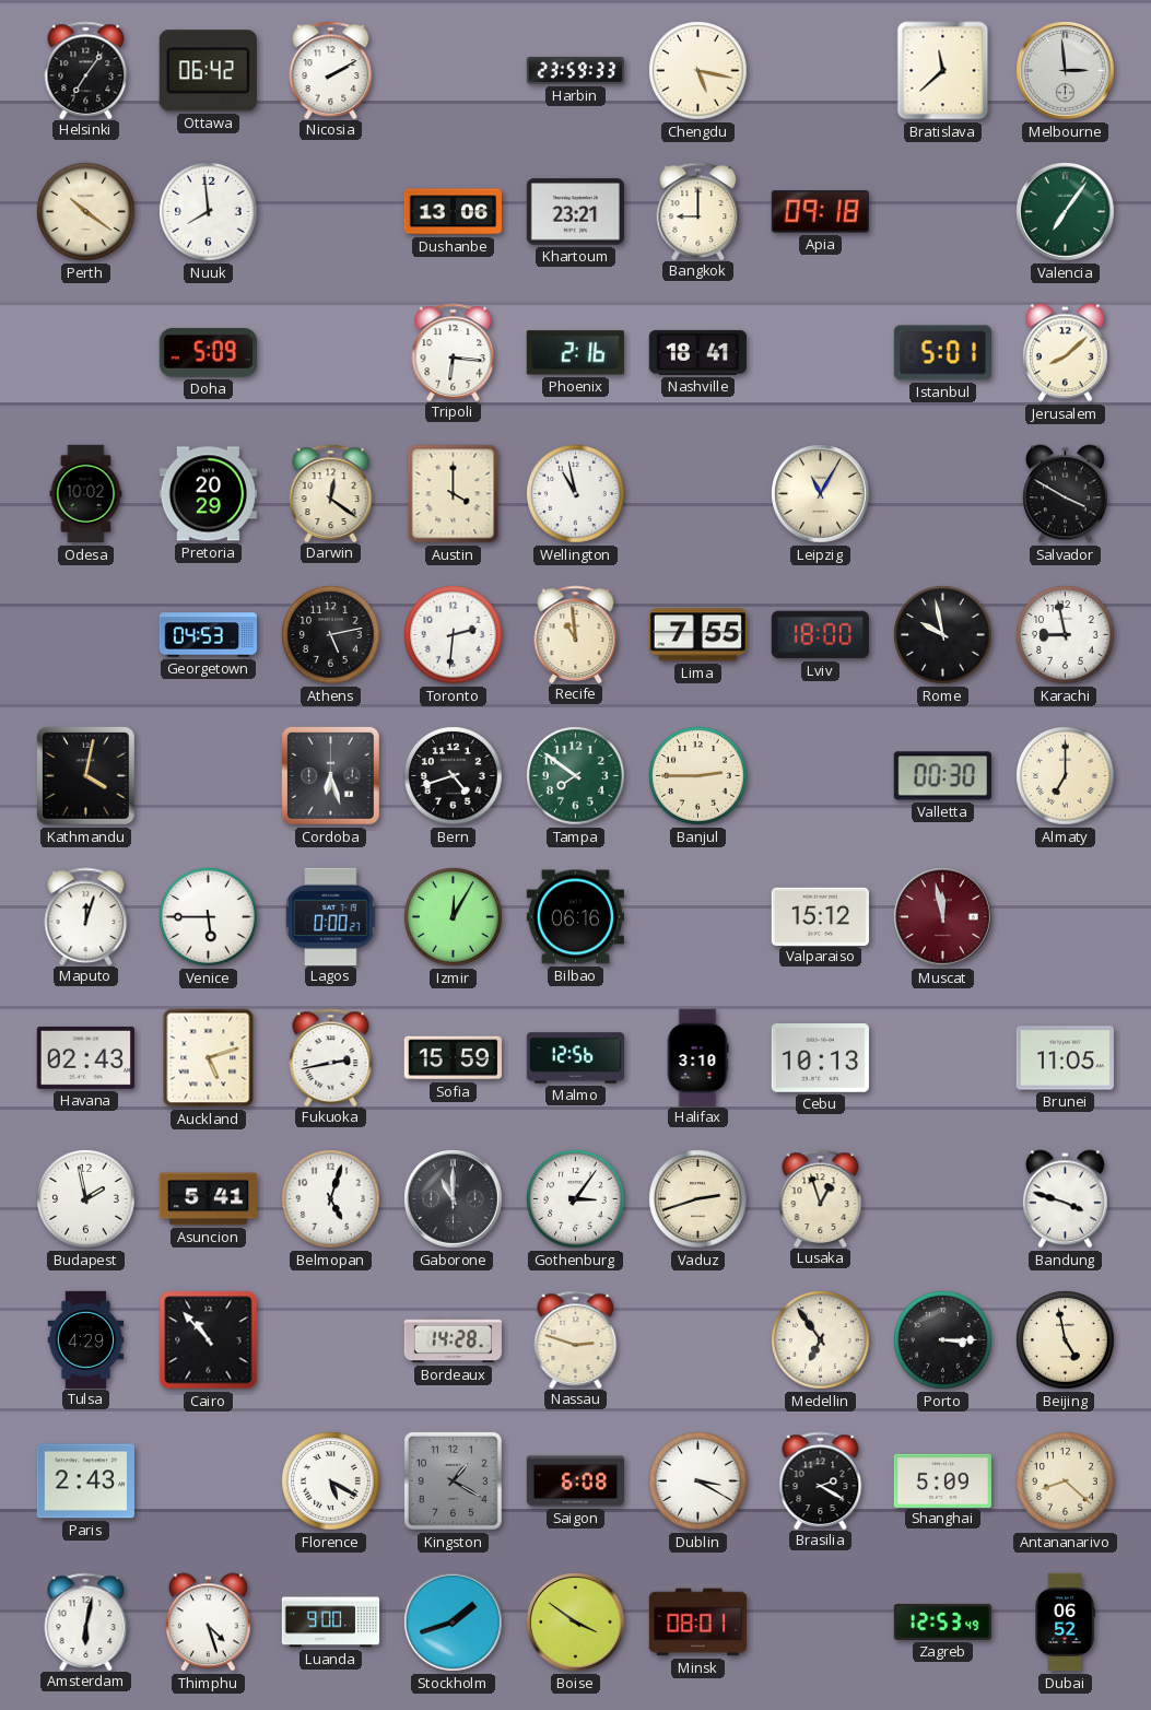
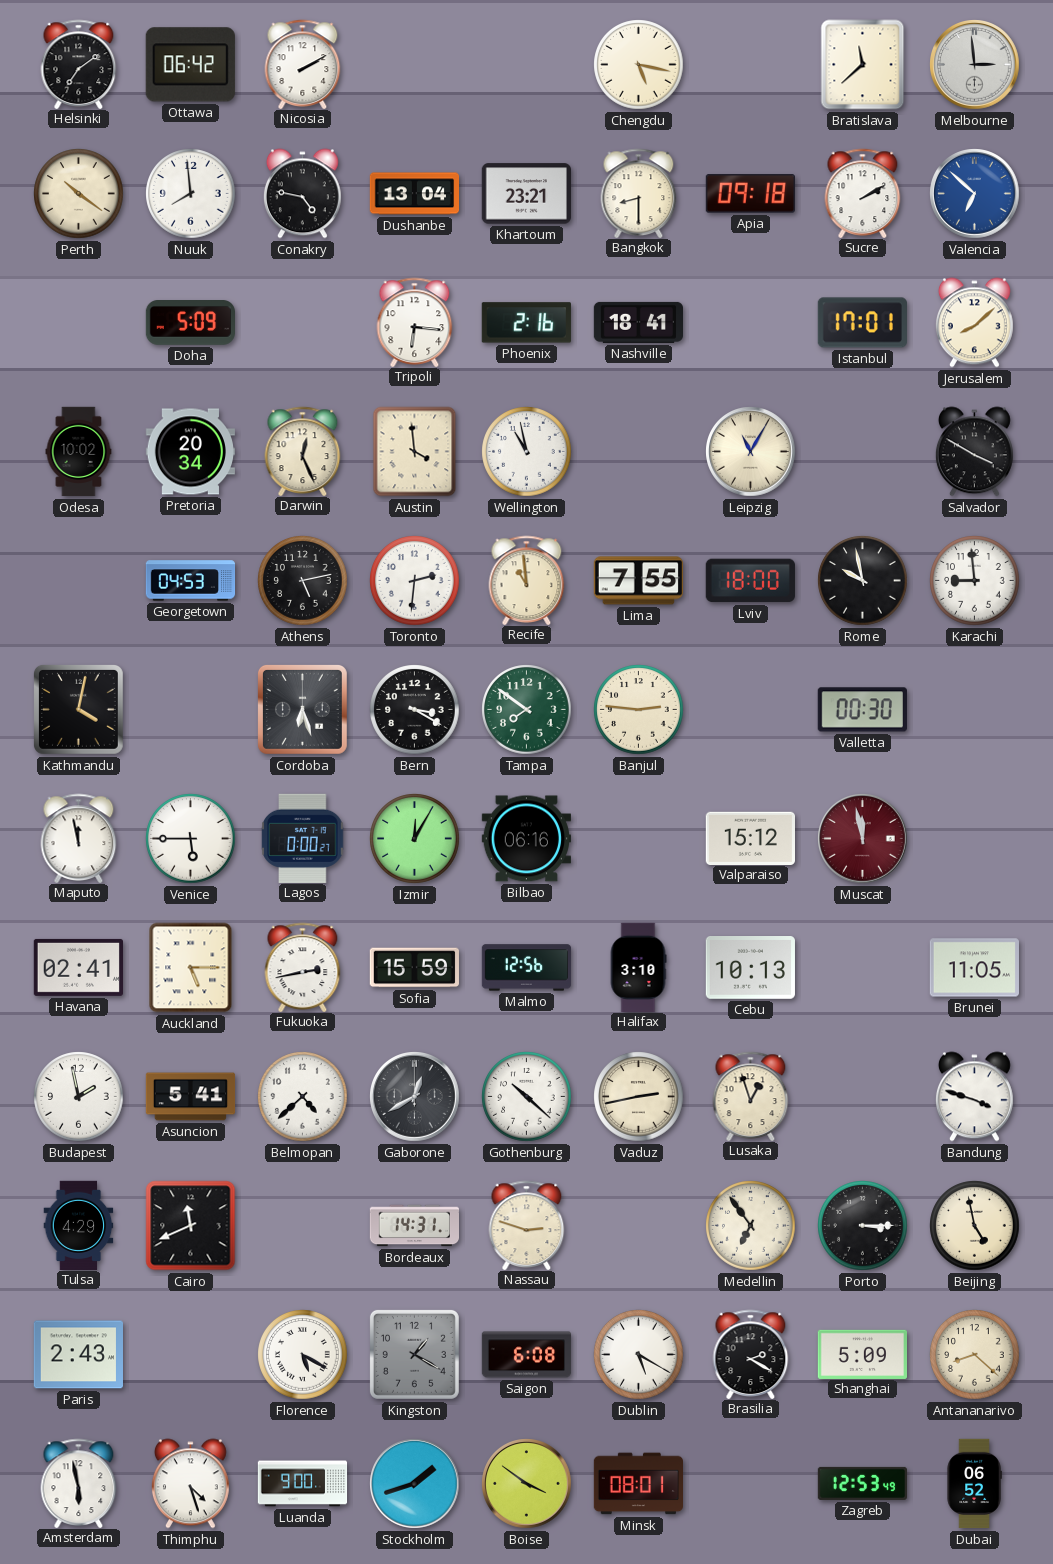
Helsinki: 7:06 -> 7:09
Harbin: 23:59 -> none
Conakry: none -> 4:47
Dushanbe: 13:06 -> 13:04
Bangkok: 9:00 -> 8:30
Sucre: none -> 2:10
Valencia: 7:06 -> 6:52
Valencia dial: green -> blue
Istanbul: 5:01 -> 17:01
Pretoria: 20:29 -> 20:34
Darwin: 12:21 -> 12:26
Austin: 4:00 -> 3:59
Karachi: 8:58 -> 8:59
Bern: 4:42 -> 3:20
Banjul: 2:45 -> 2:46
Almaty: 7:00 -> none
Maputo: 12:03 -> 11:58
Havana: 02:43 -> 02:41
Auckland: 5:12 -> 5:15
Belmopan: 5:03 -> 4:38
Gaborone: 11:00 -> 12:40
Gothenburg: 3:06 -> 10:22
Vaduz: 2:42 -> 2:43
Cairo: 10:53 -> 11:41
Bordeaux: 14:28 -> 14:31
Dublin: 3:20 -> 5:20
Amsterdam: 6:02 -> 5:58
